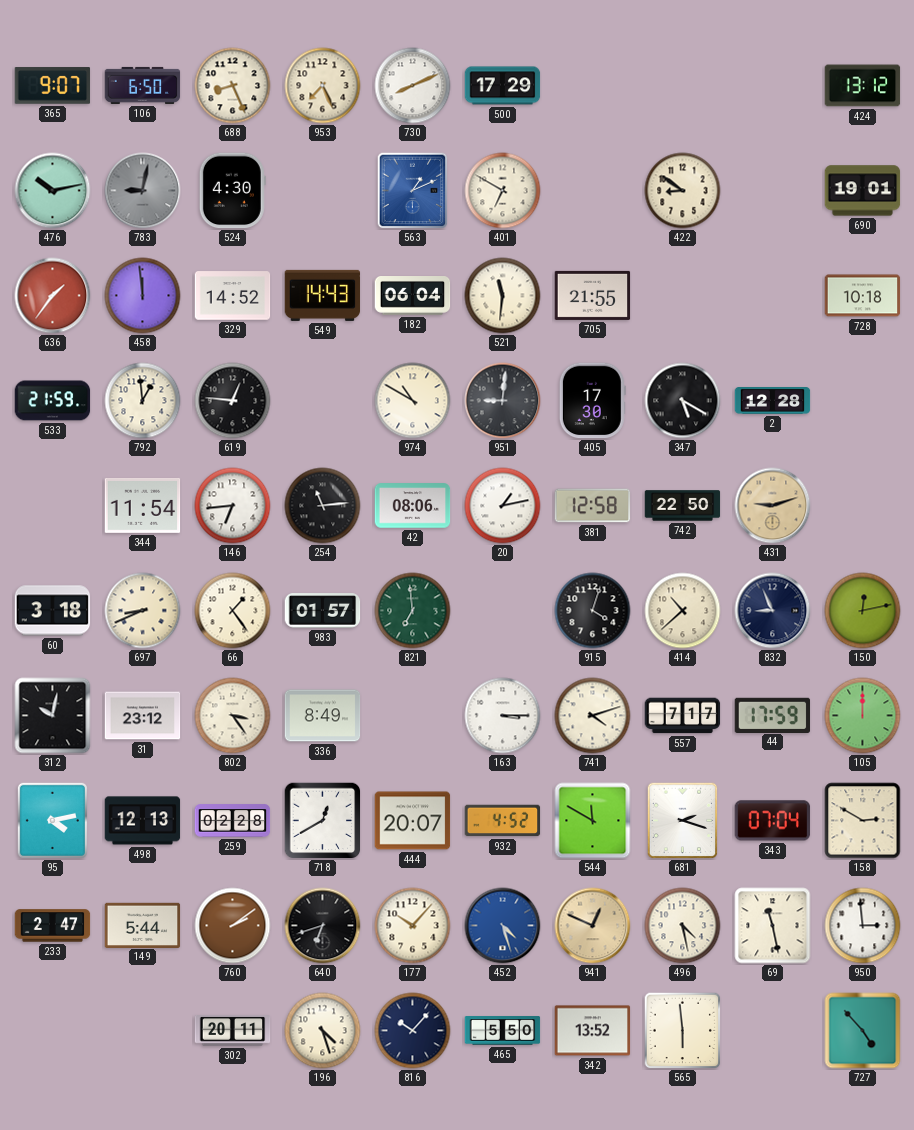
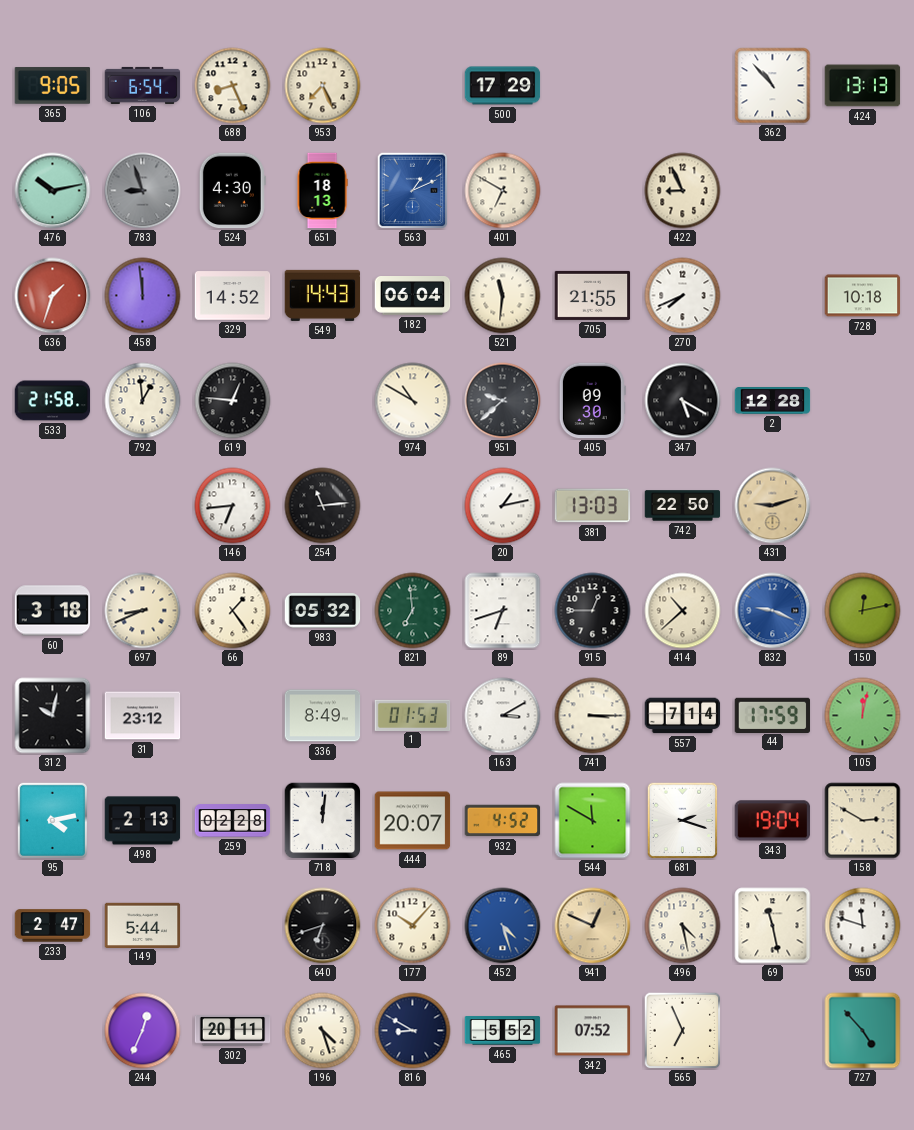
365: 9:07 -> 9:05
106: 6:50 -> 6:54
730: 8:11 -> none
362: none -> 10:53
424: 13:12 -> 13:13
783: 9:02 -> 8:57
651: none -> 18:13
422: 8:51 -> 8:56
690: 19:01 -> none
636: 1:36 -> 1:33
270: none -> 7:41
533: 21:59 -> 21:58
951: 9:01 -> 9:38
405: 17:30 -> 09:30
344: 11:54 -> none
42: 08:06 -> none
381: 12:58 -> 13:03
983: 01:57 -> 05:32
89: none -> 6:42
915: 4:03 -> 12:45
832: 8:56 -> 9:19
832 dial: navy -> blue
802: 3:24 -> none
1: none -> 01:53
163: 3:15 -> 3:10
741: 4:12 -> 3:15
557: 7:17 -> 7:14
105: 12:00 -> 12:02
498: 12:13 -> 2:13
718: 12:40 -> 12:01
343: 07:04 -> 19:04
760: 2:09 -> none
950: 2:59 -> 11:48
244: none -> 12:34
816: 10:07 -> 8:50
465: 5:50 -> 5:52
342: 13:52 -> 07:52
565: 5:59 -> 6:56
